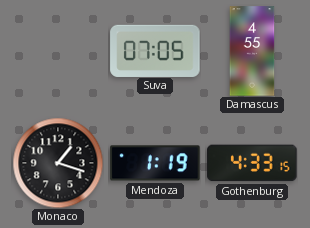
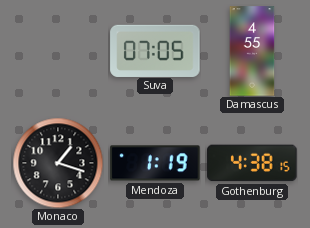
Gothenburg: 4:33 -> 4:38
